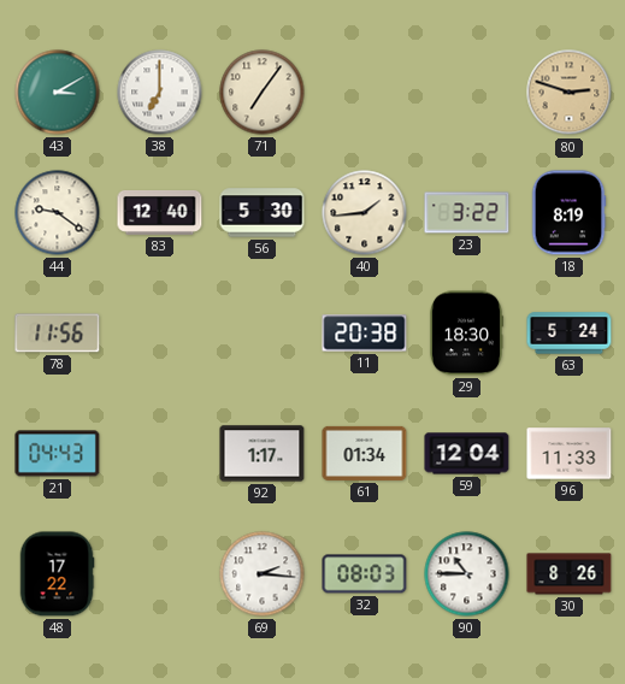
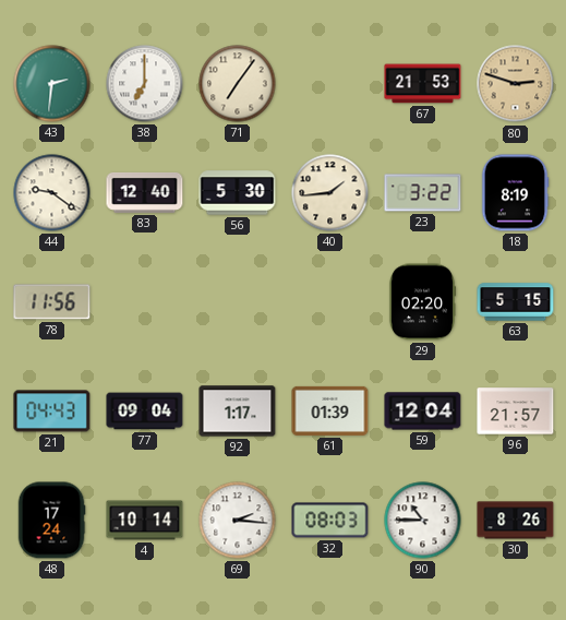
43: 3:10 -> 2:31
67: none -> 21:53
11: 20:38 -> none
29: 18:30 -> 02:20
63: 5:24 -> 5:15
77: none -> 09:04
61: 01:34 -> 01:39
96: 11:33 -> 21:57
48: 17:22 -> 17:24
4: none -> 10:14
